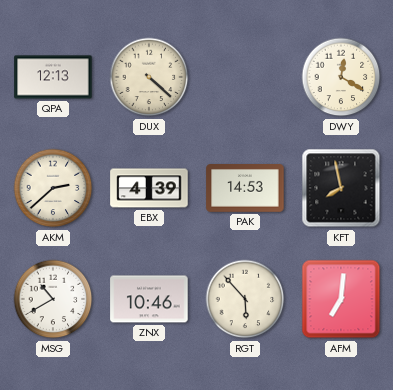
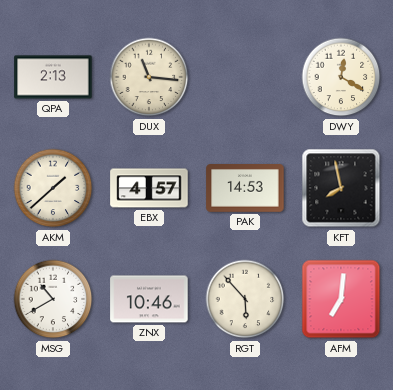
QPA: 12:13 -> 2:13
DUX: 4:22 -> 11:16
AKM: 2:38 -> 1:38
EBX: 4:39 -> 4:57
